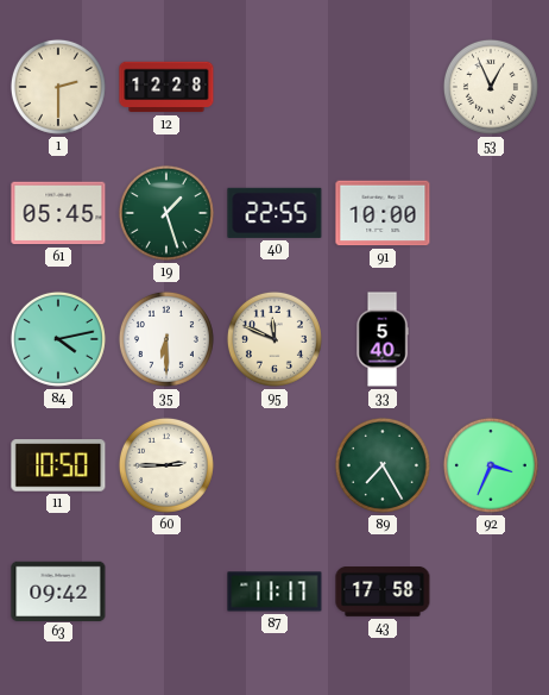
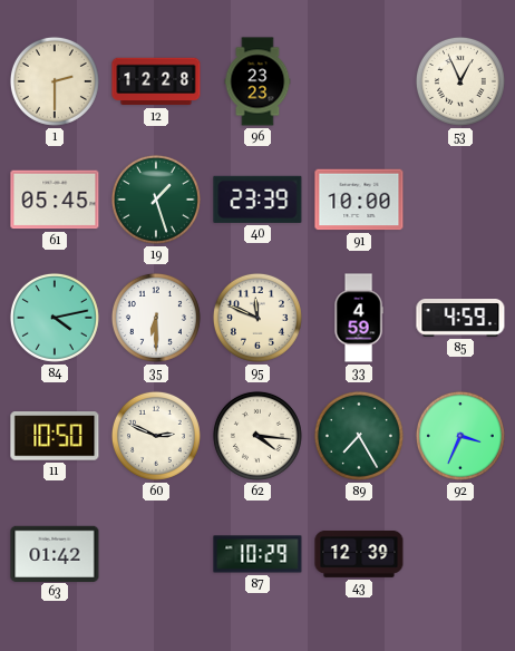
96: none -> 23:23
40: 22:55 -> 23:39
33: 5:40 -> 4:59
85: none -> 4:59
60: 2:45 -> 2:49
62: none -> 4:16
63: 09:42 -> 01:42
87: 11:17 -> 10:29
43: 17:58 -> 12:39
